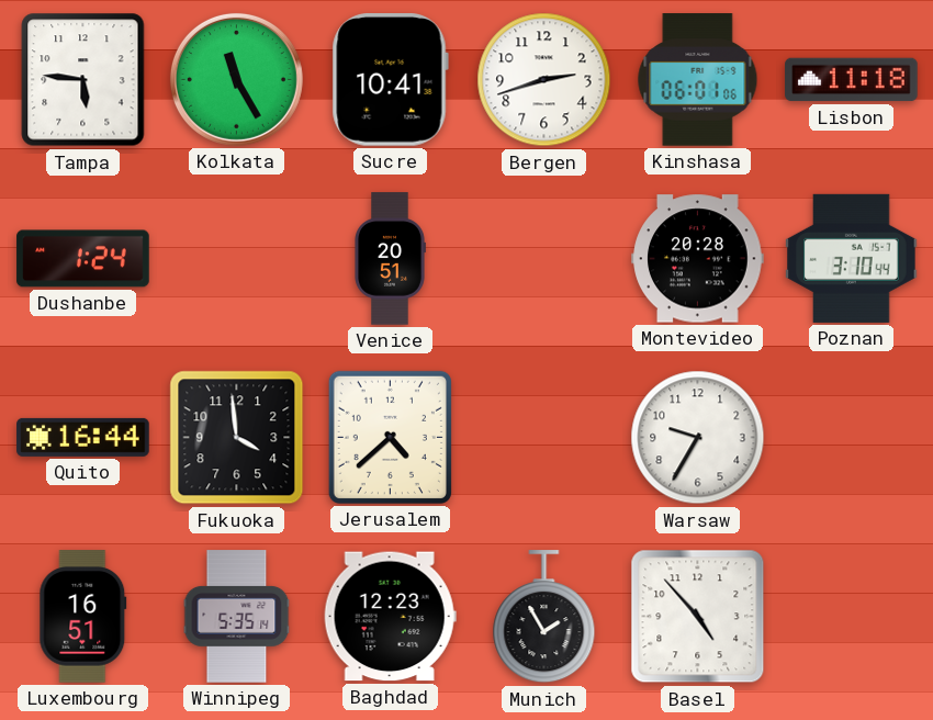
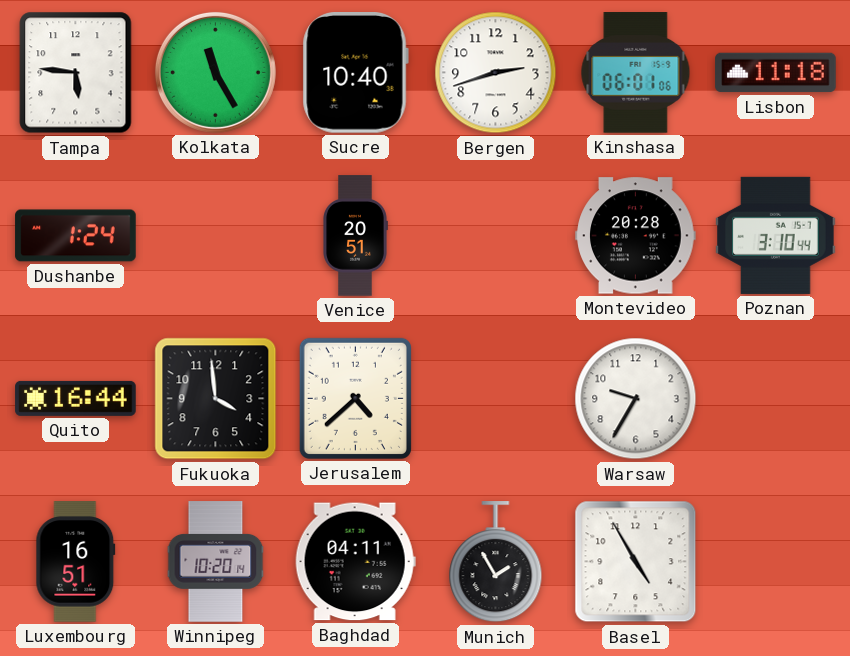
Sucre: 10:41 -> 10:40
Winnipeg: 5:35 -> 10:20
Baghdad: 12:23 -> 04:11
Basel: 4:53 -> 4:55
